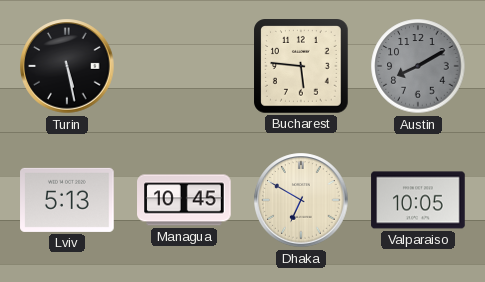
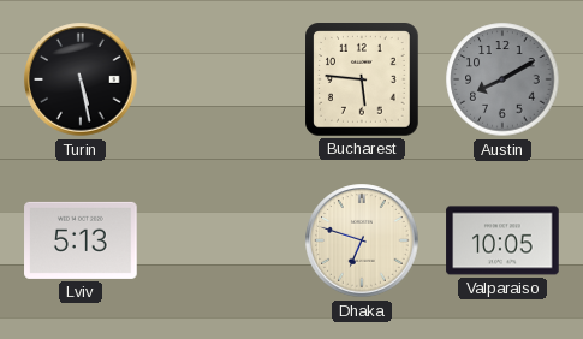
Managua: 10:45 -> none
Dhaka: 6:50 -> 6:48
